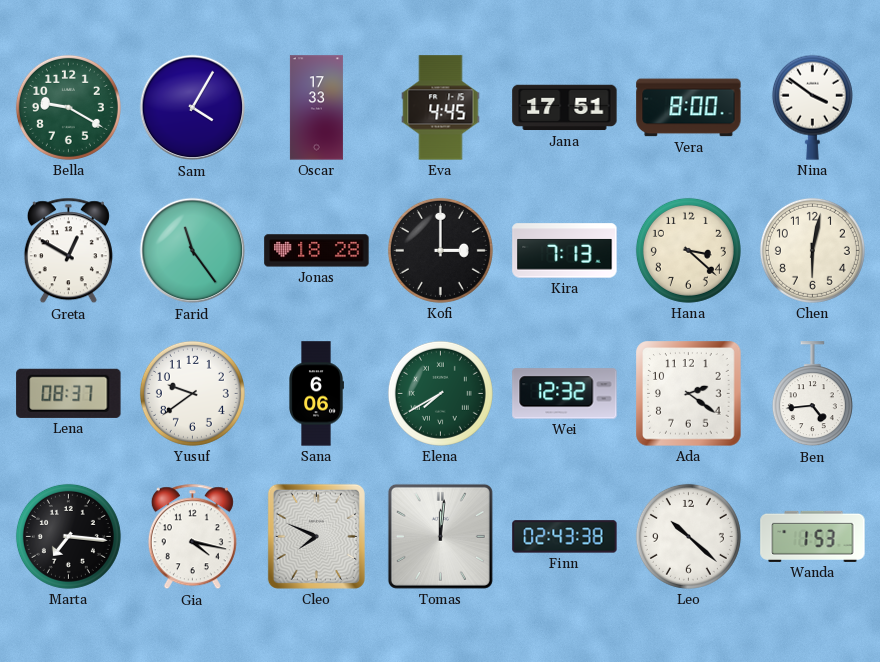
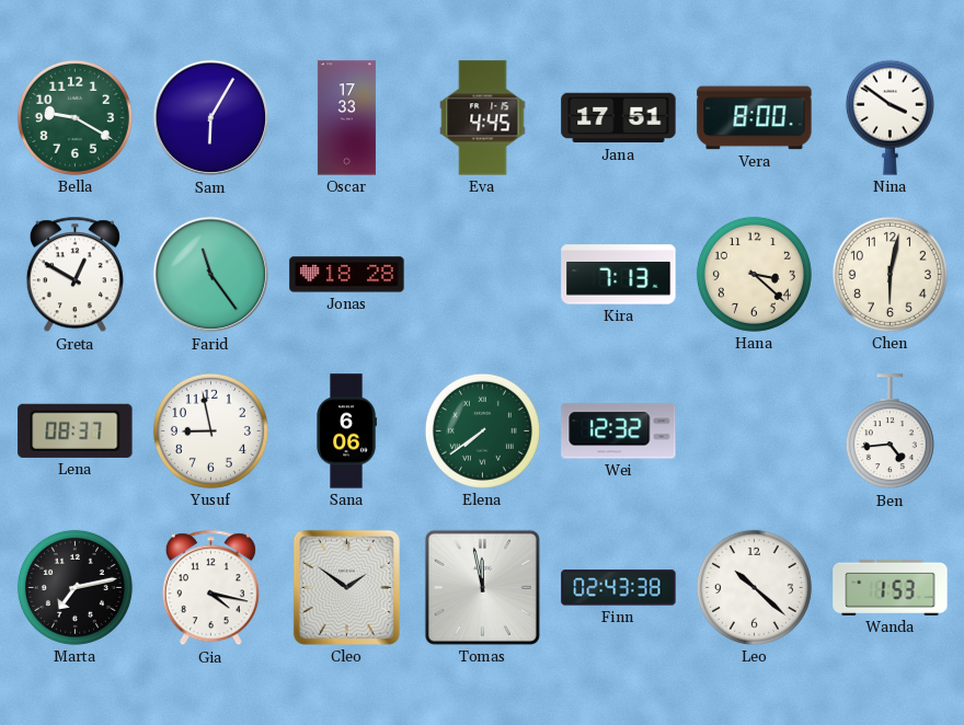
Sam: 4:05 -> 6:05
Kofi: 3:00 -> none
Yusuf: 9:39 -> 8:58
Elena: 7:40 -> 7:39
Ada: 2:21 -> none
Marta: 7:16 -> 7:13
Cleo: 7:49 -> 1:51
Tomas: 12:01 -> 11:58
